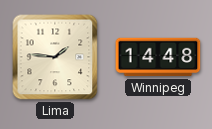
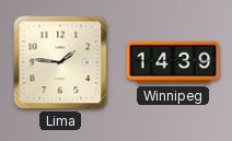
Winnipeg: 14:48 -> 14:39
